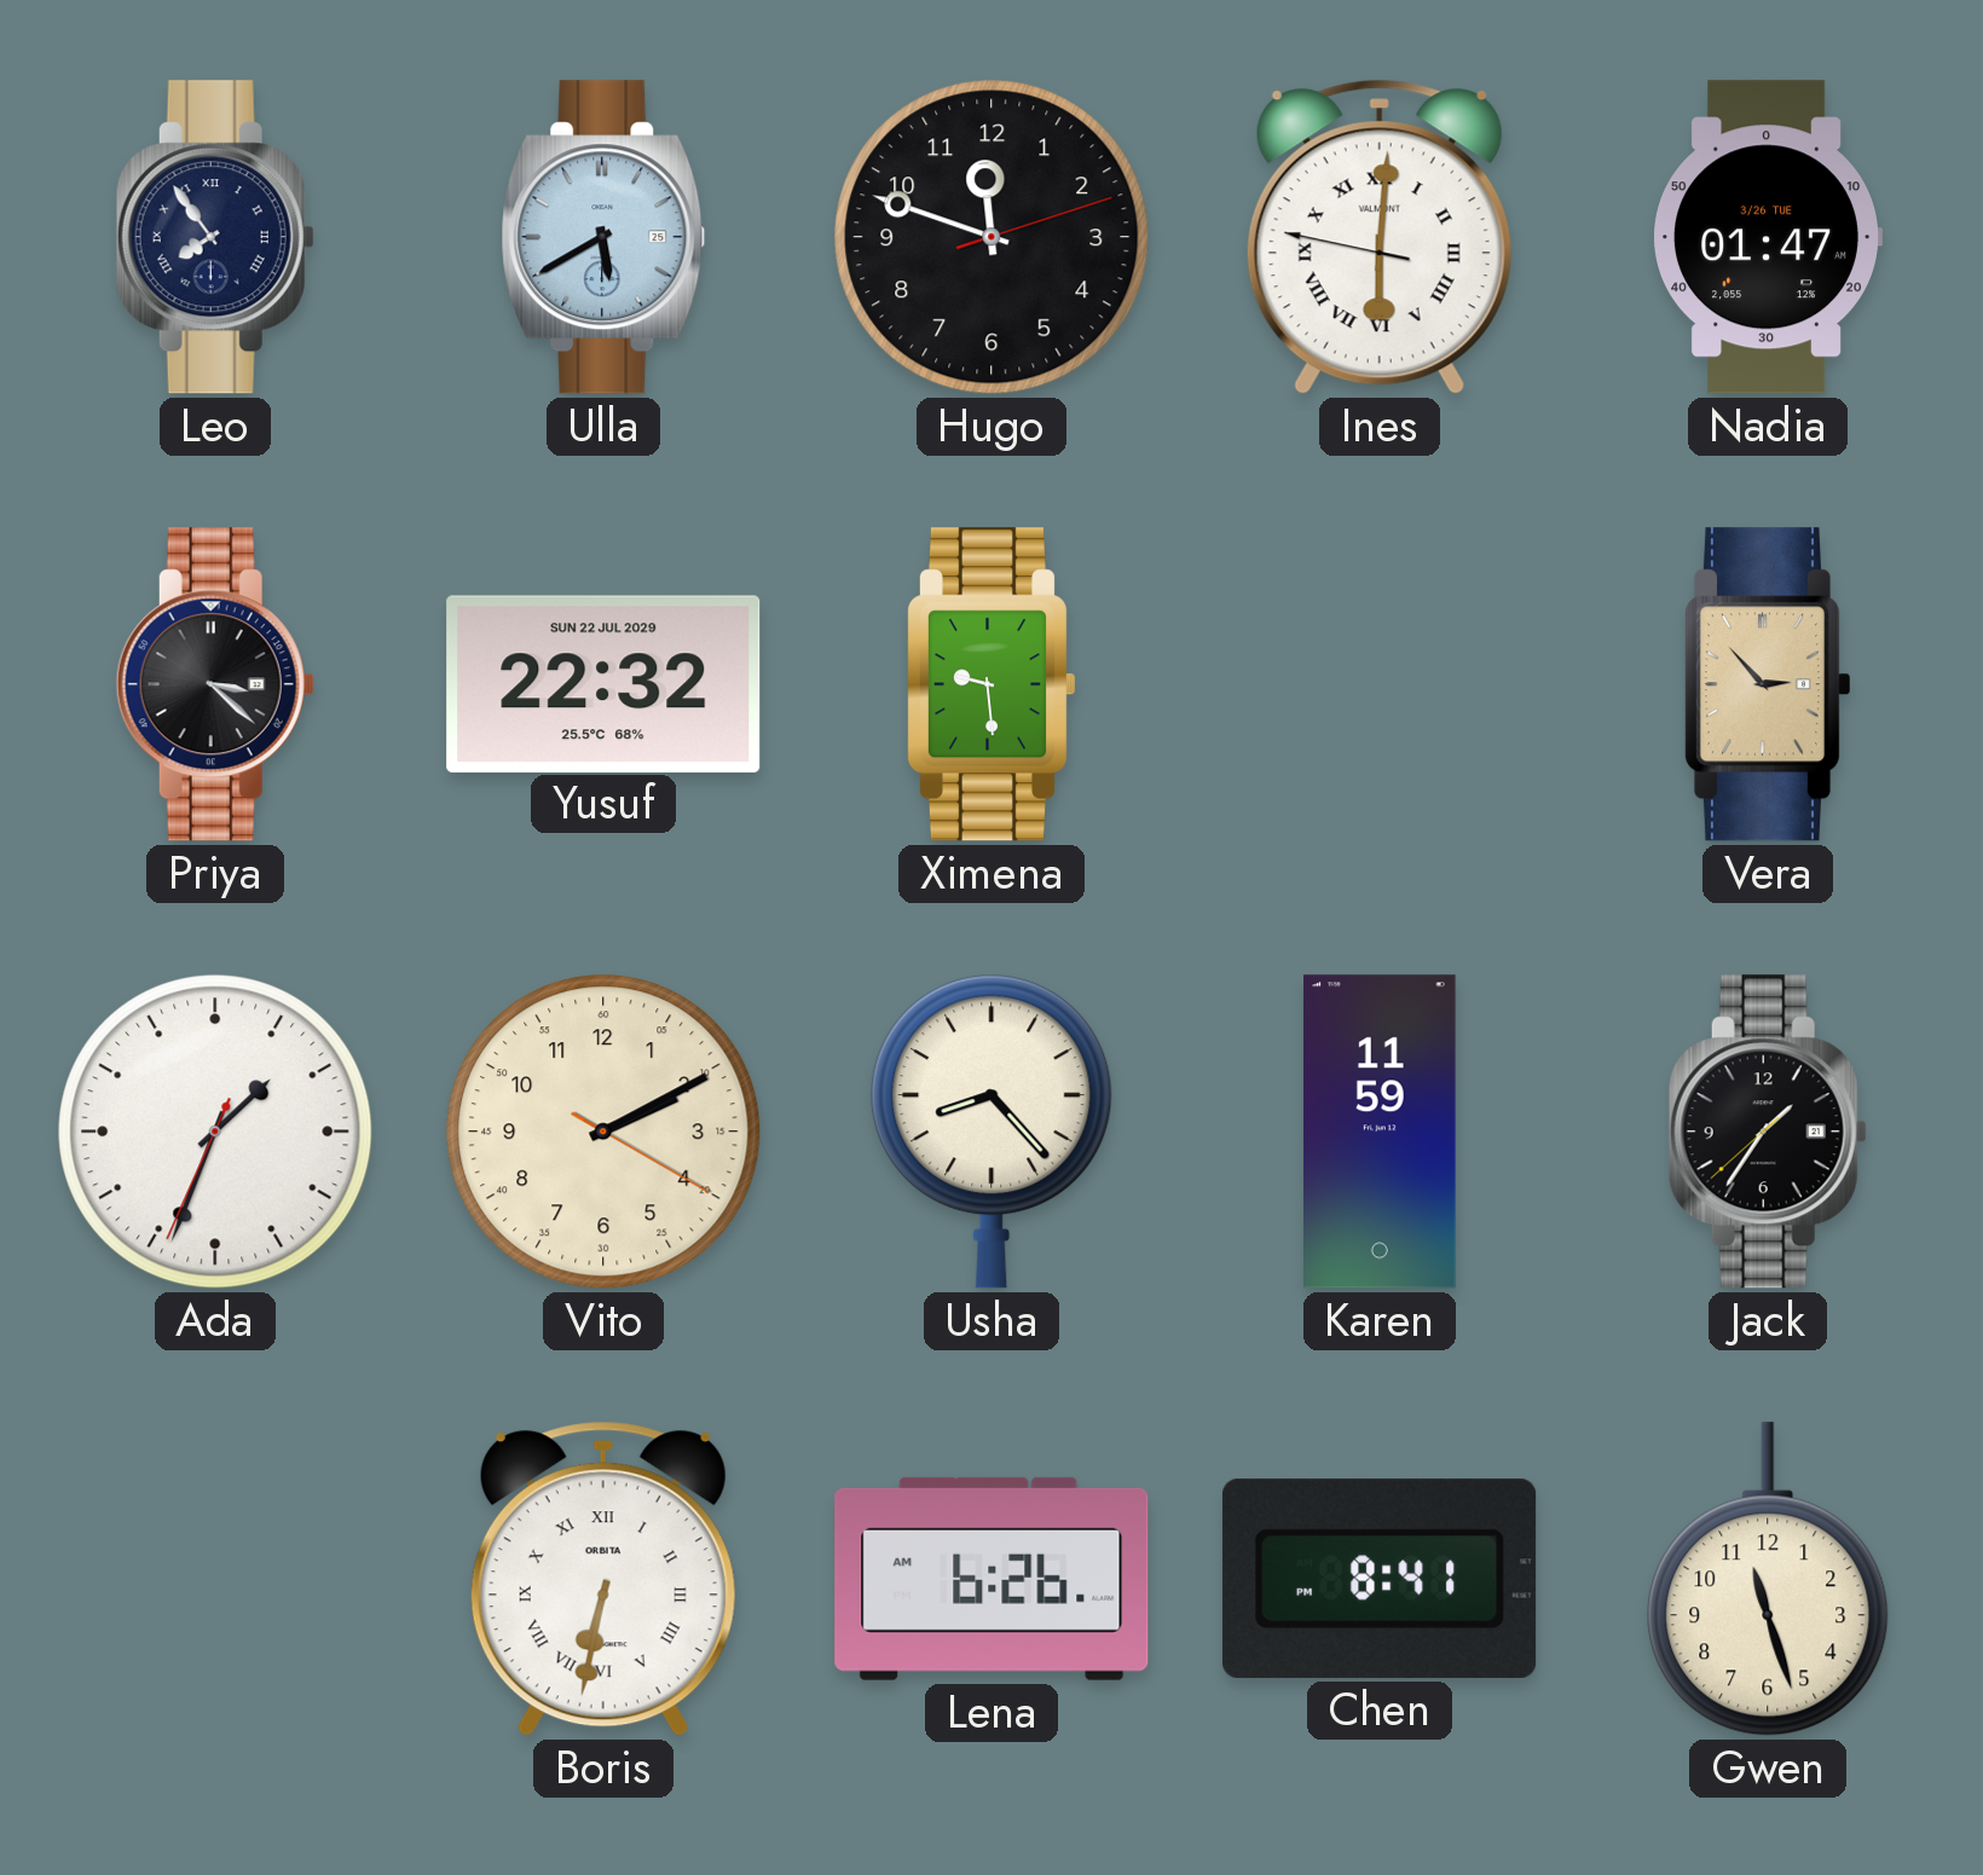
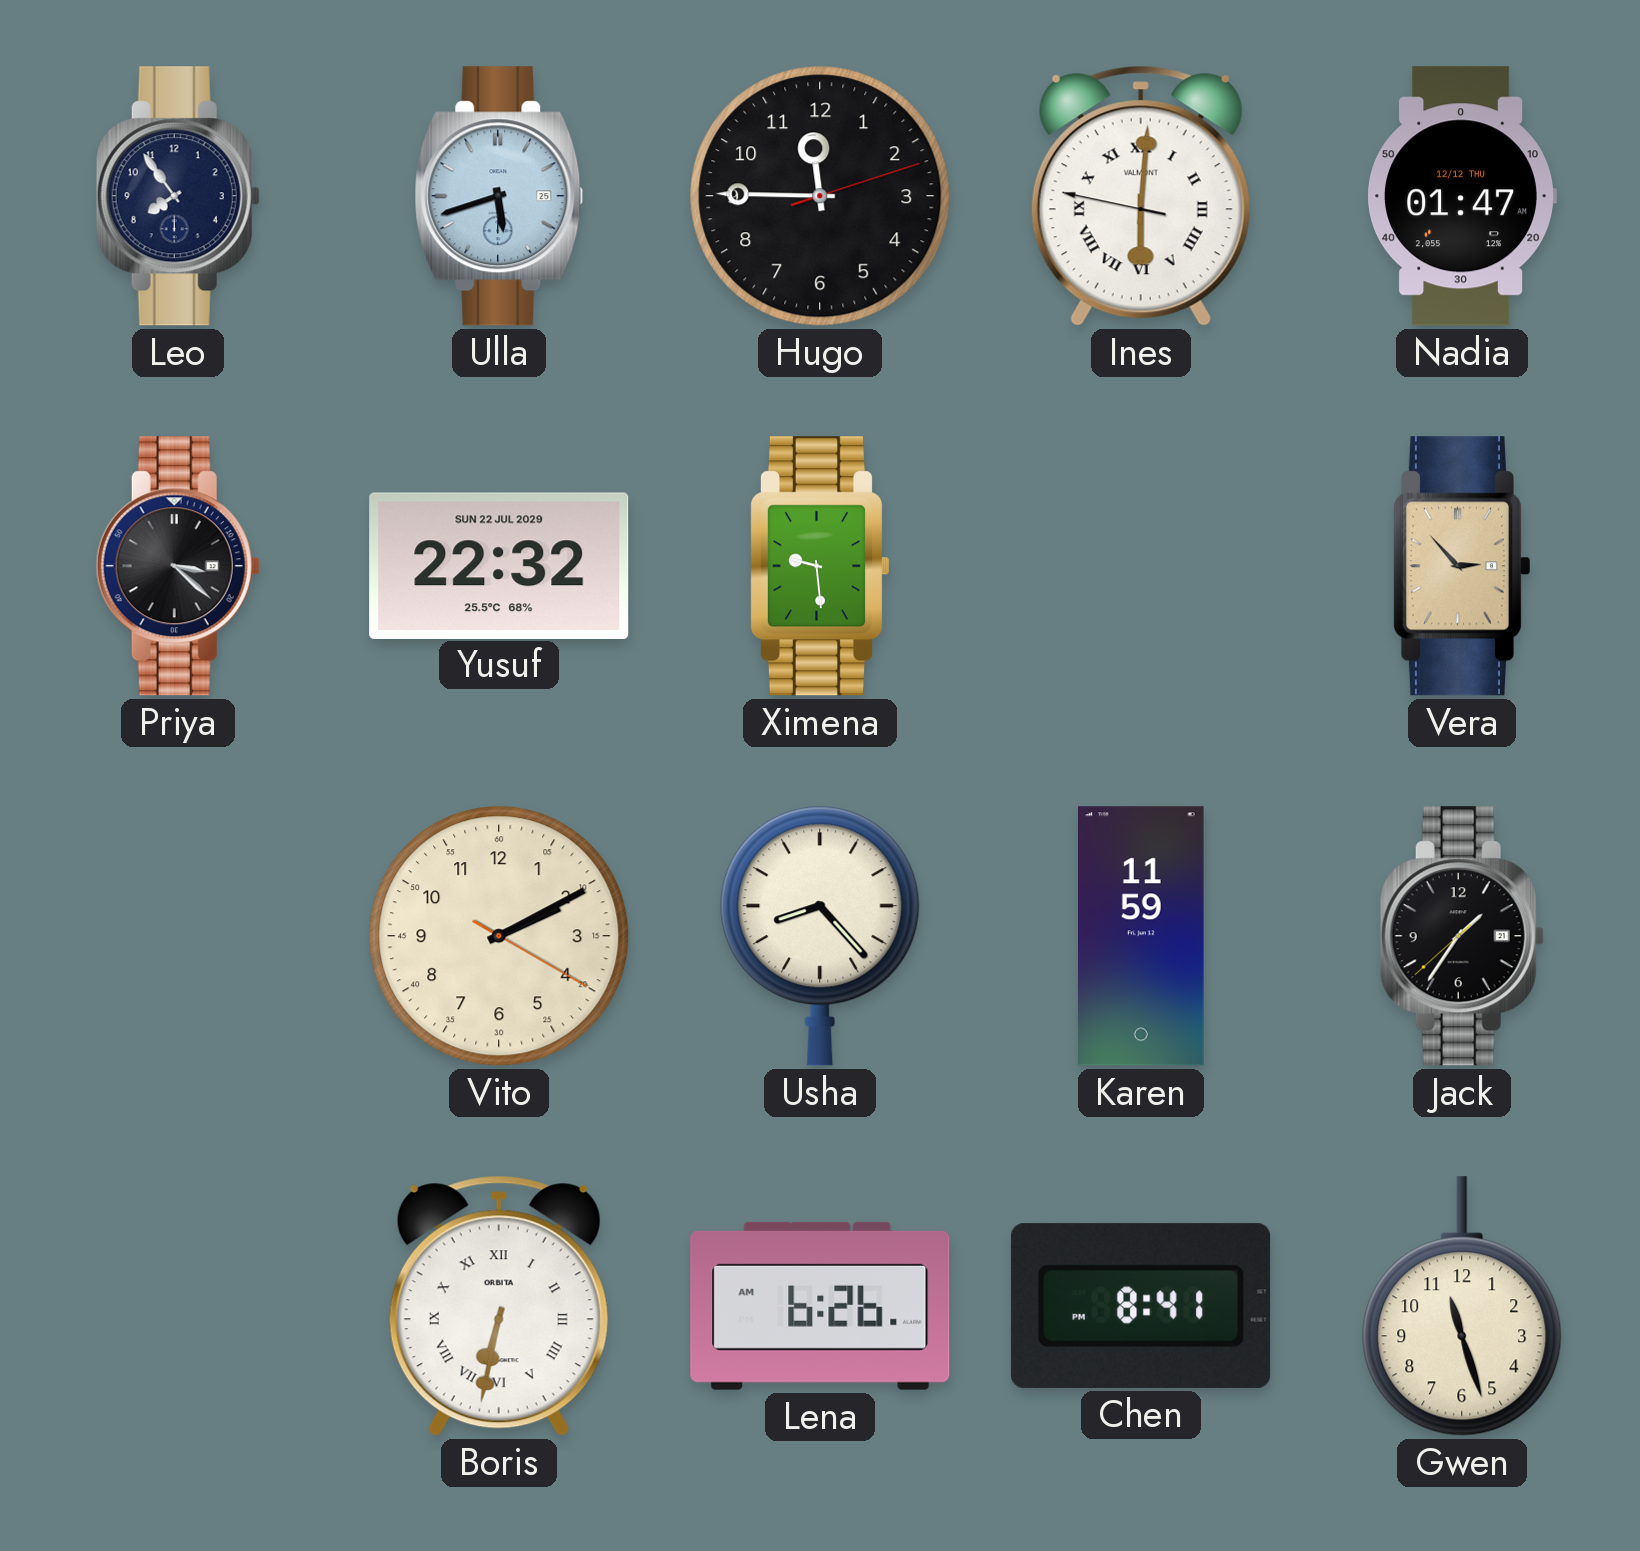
Leo numerals: Roman -> Arabic
Ulla: 5:40 -> 5:42
Hugo: 11:48 -> 11:45
Nadia date: 3/26 TUE -> 12/12 THU
Ada: 1:33 -> none
